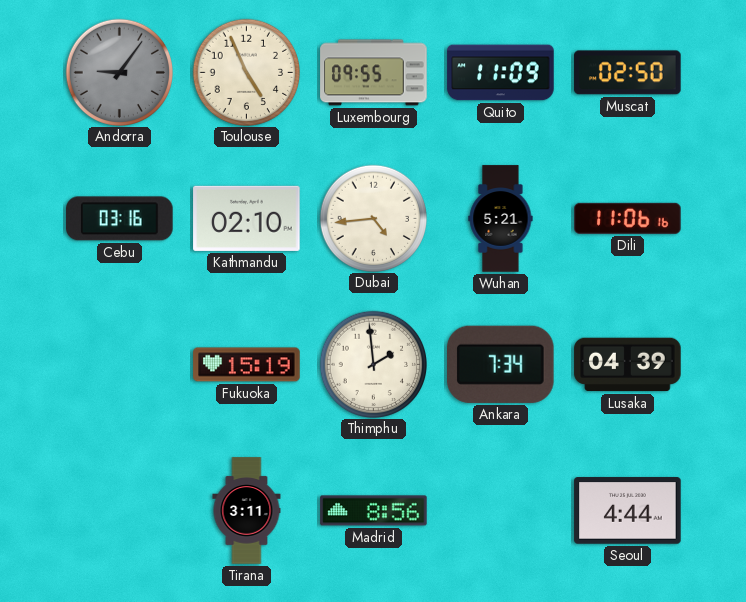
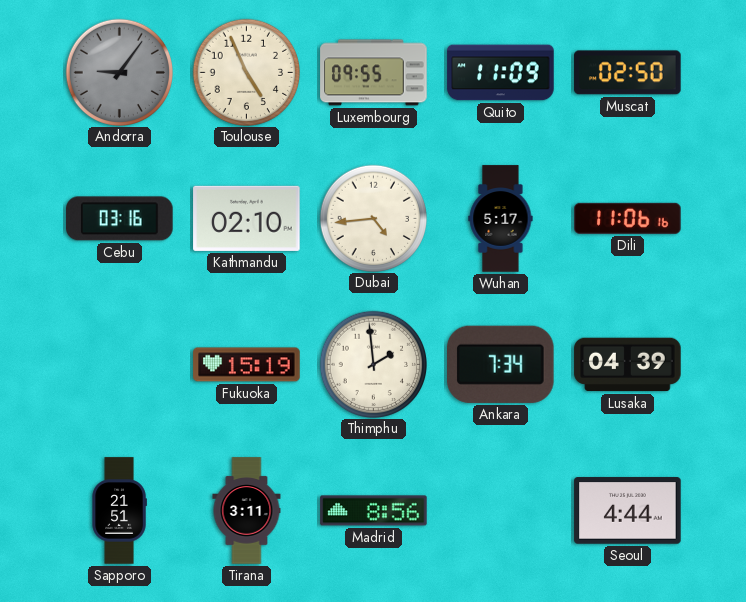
Wuhan: 5:21 -> 5:17
Sapporo: none -> 21:51
